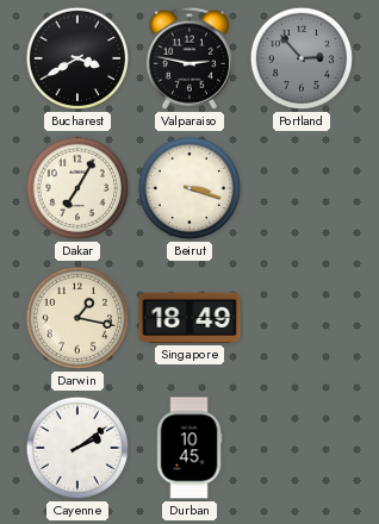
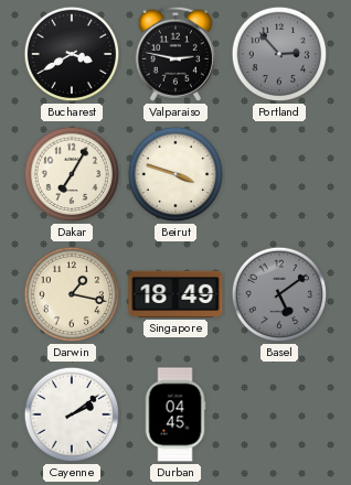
Beirut: 3:18 -> 3:48
Basel: none -> 5:09
Durban: 10:45 -> 04:45
